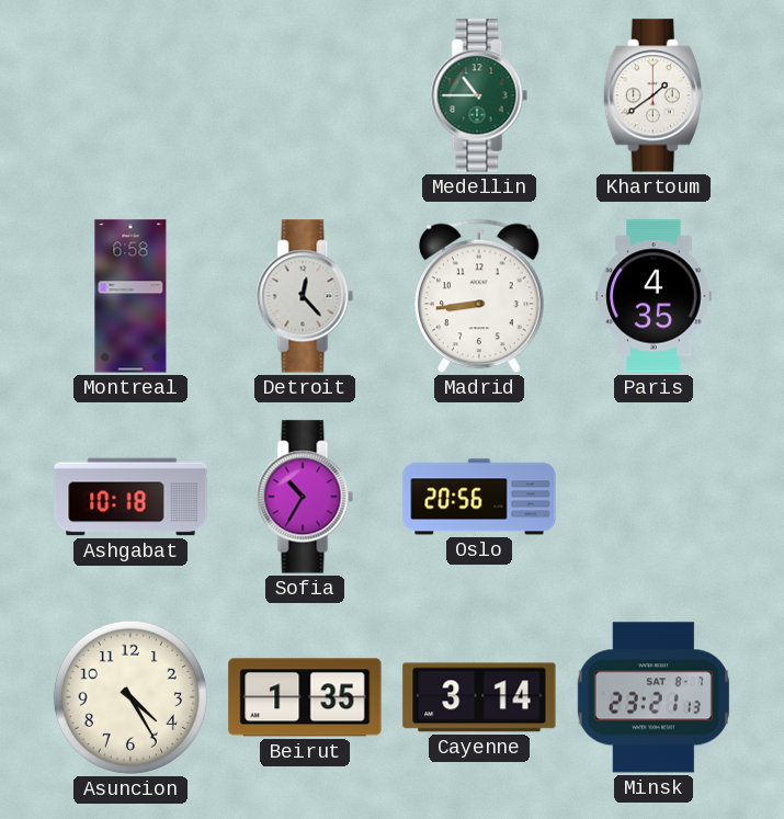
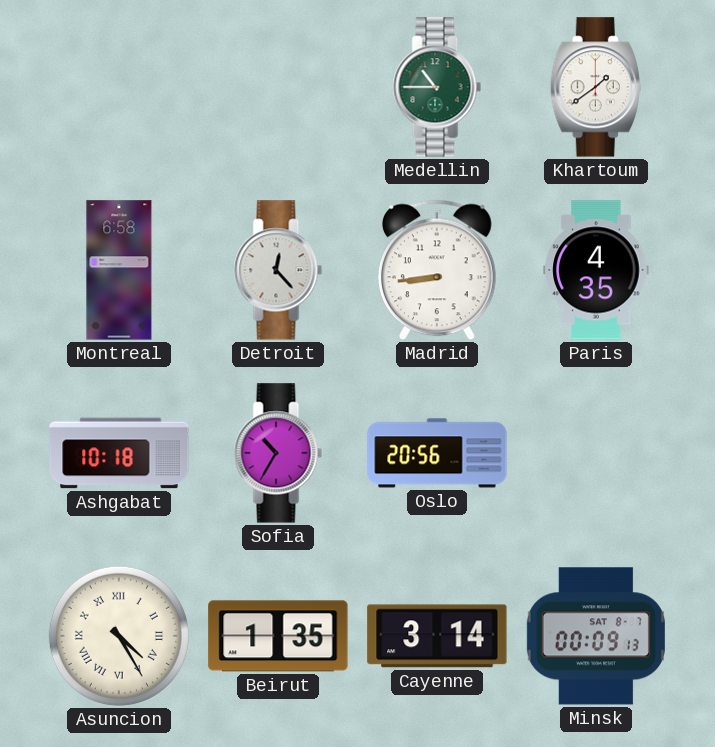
Asuncion numerals: Arabic -> Roman
Minsk: 23:21 -> 00:09
